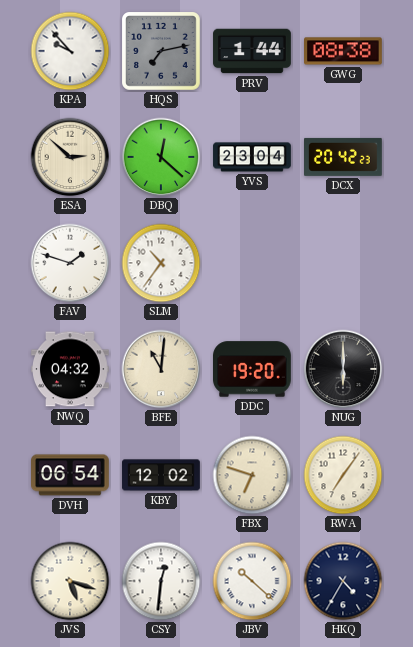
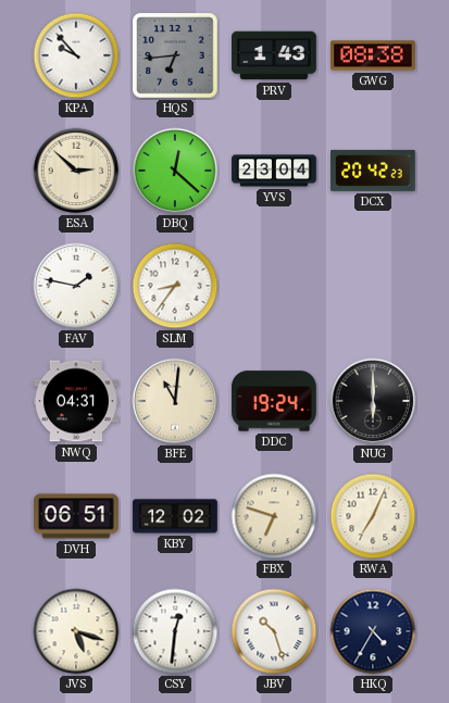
HQS: 7:13 -> 6:44
PRV: 1:44 -> 1:43
FAV: 1:48 -> 1:47
SLM: 10:36 -> 8:36
NWQ: 04:32 -> 04:31
DDC: 19:20 -> 19:24
DVH: 06:54 -> 06:51
RWA: 7:06 -> 7:04
JBV: 10:22 -> 10:27
